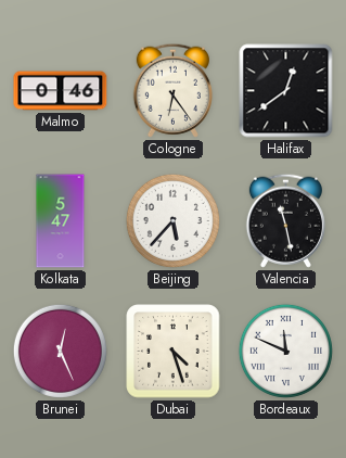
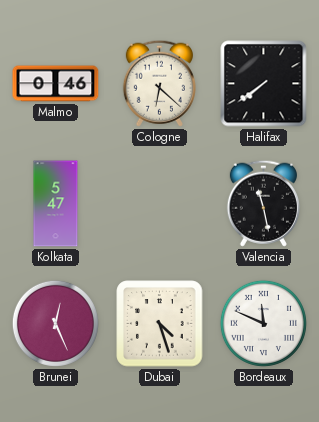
Cologne: 6:24 -> 6:22
Halifax: 12:39 -> 7:39
Beijing: 5:37 -> none
